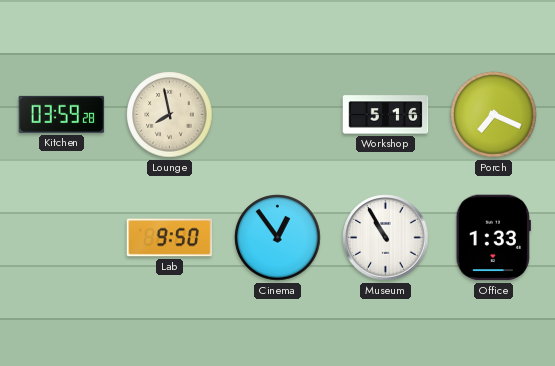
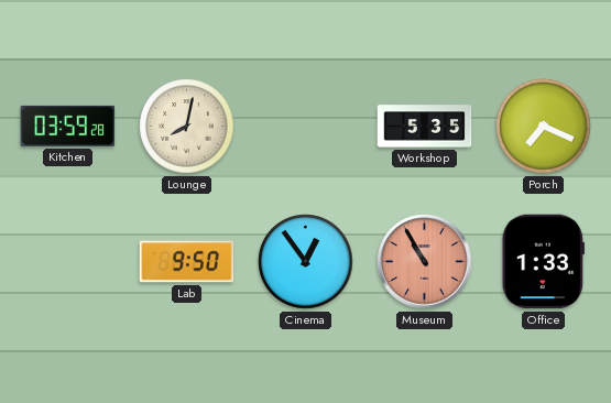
Lounge: 7:58 -> 8:02
Workshop: 5:16 -> 5:35
Museum dial: white -> salmon
